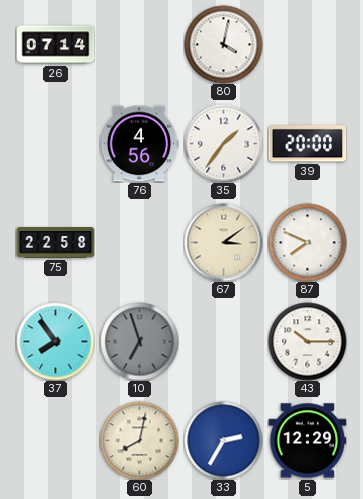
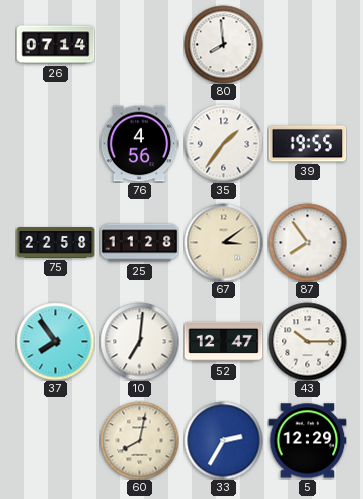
80: 4:02 -> 7:59
39: 20:00 -> 19:55
25: none -> 11:28
87: 7:49 -> 7:54
10: 6:57 -> 7:01
10 dial: grey -> white
52: none -> 12:47
